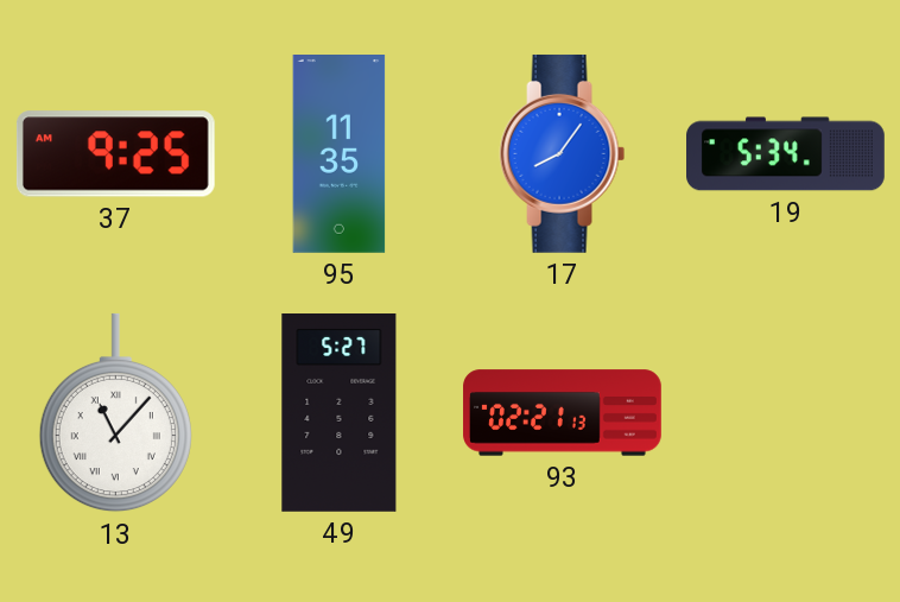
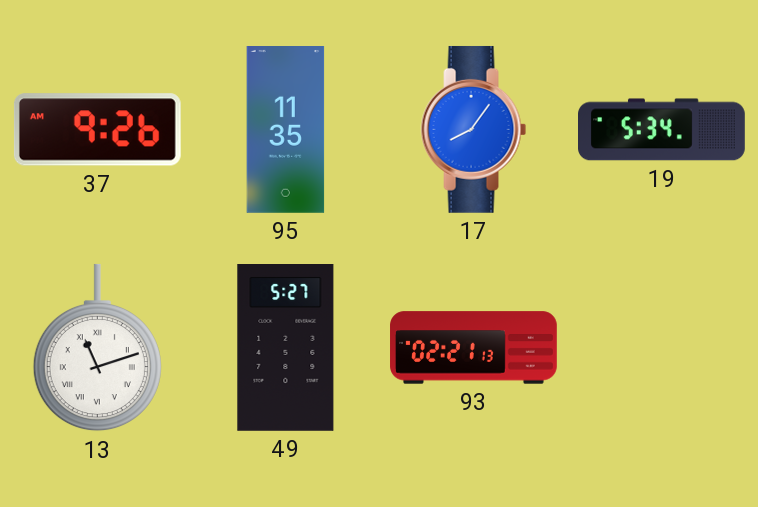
37: 9:25 -> 9:26
13: 11:07 -> 11:12
